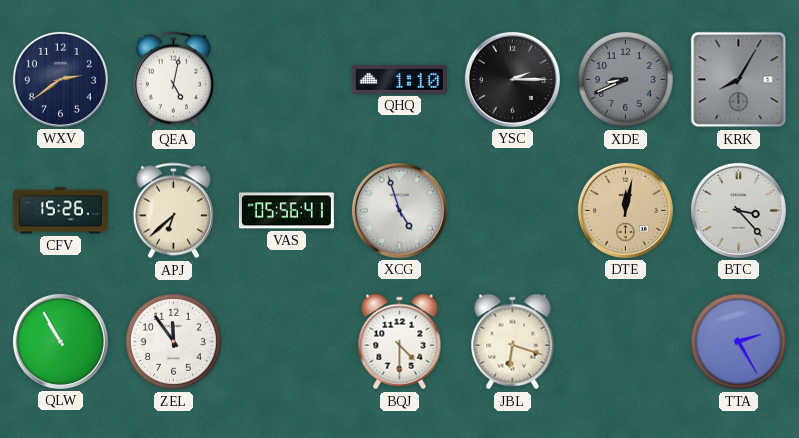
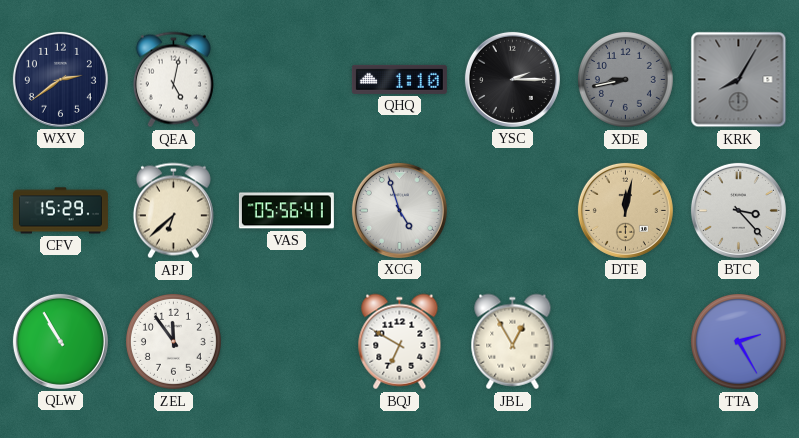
XDE: 8:41 -> 8:43
CFV: 15:26 -> 15:29
BQJ: 4:30 -> 6:50
JBL: 6:18 -> 12:55
